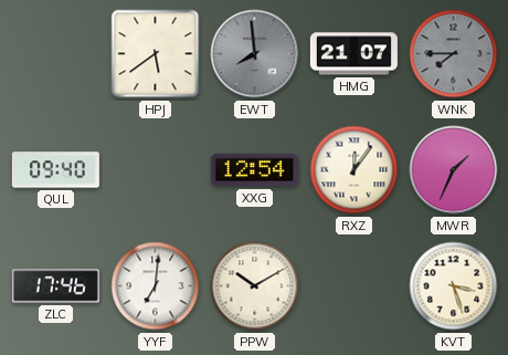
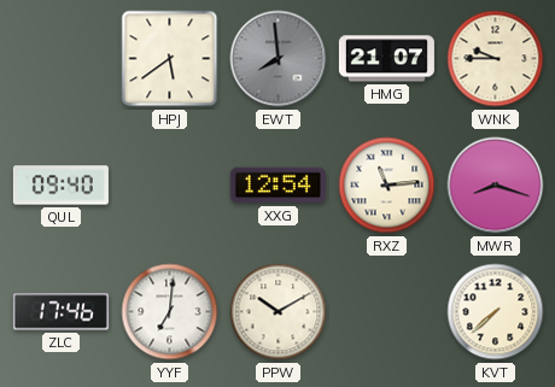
WNK: 7:45 -> 9:45
WNK dial: grey -> cream
RXZ: 12:06 -> 11:14
MWR: 1:34 -> 8:18
KVT: 3:27 -> 7:38
